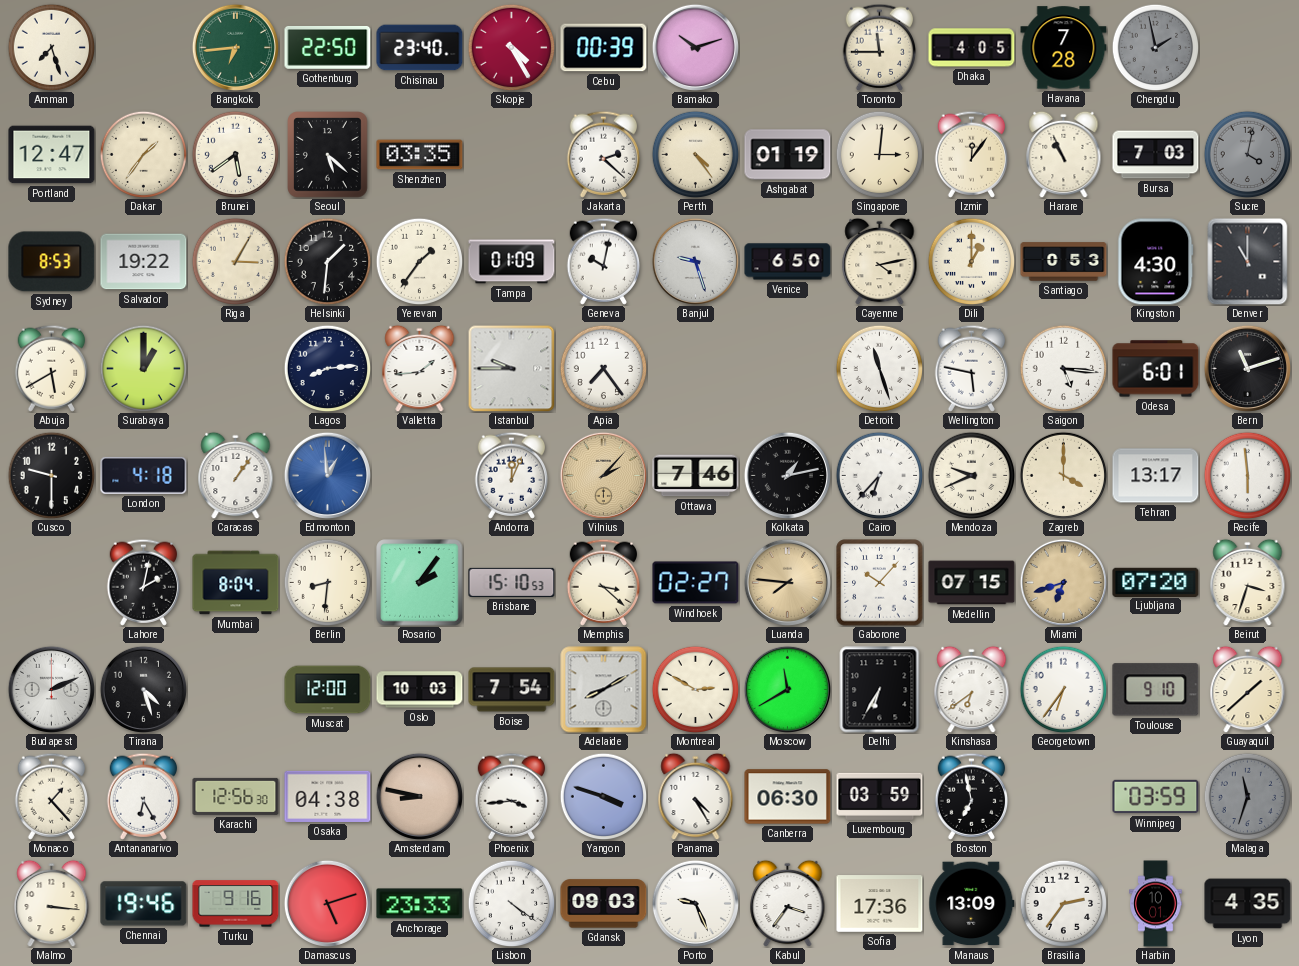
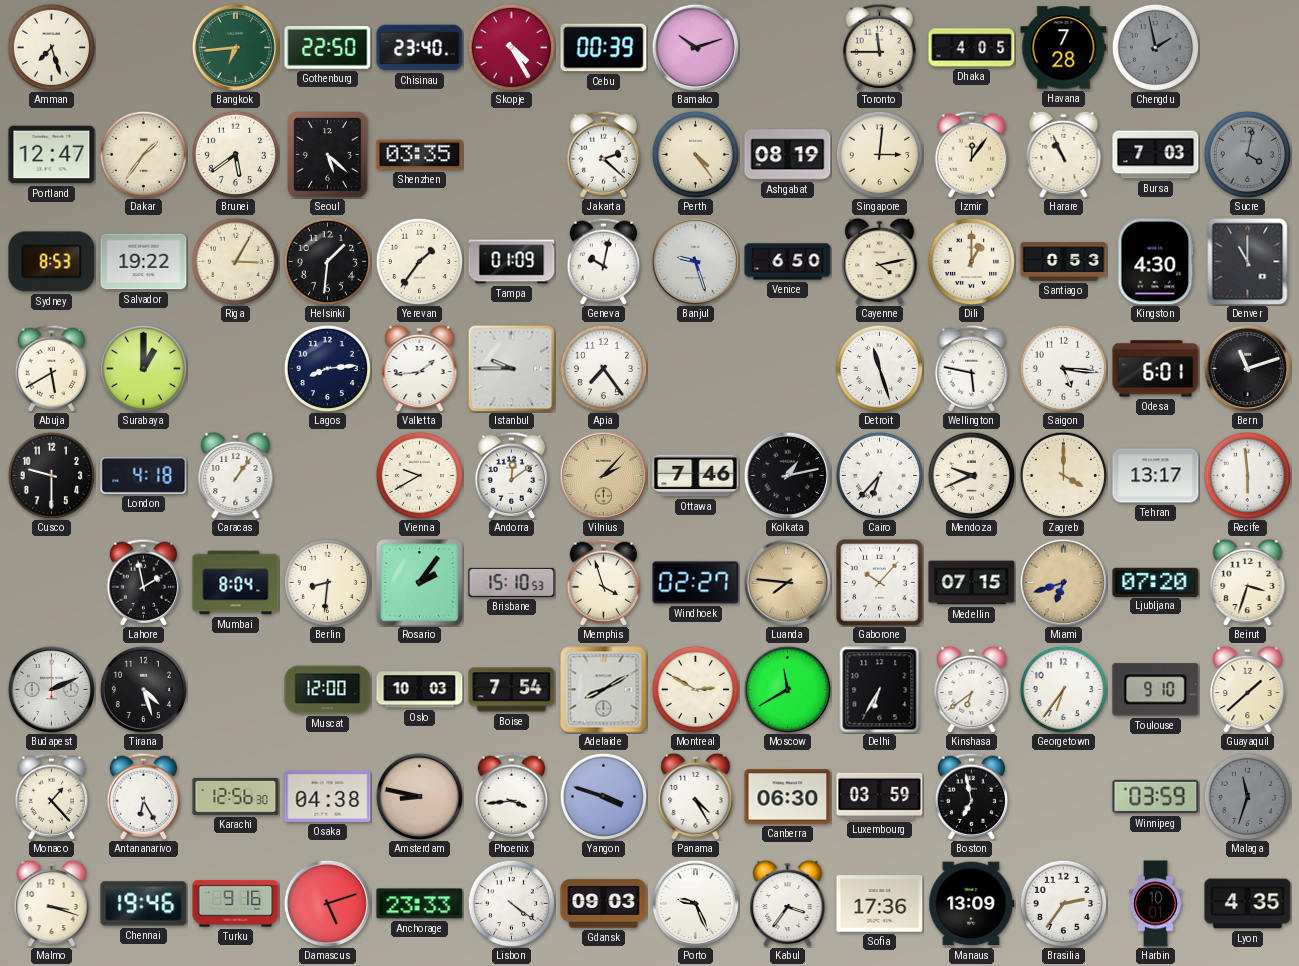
Ashgabat: 01:19 -> 08:19
Edmonton: 12:59 -> none
Vienna: none -> 9:40
Andorra: 12:04 -> 12:09
Lahore: 2:02 -> 1:58
Memphis: 3:22 -> 3:57
Malmo: 3:16 -> 3:18
